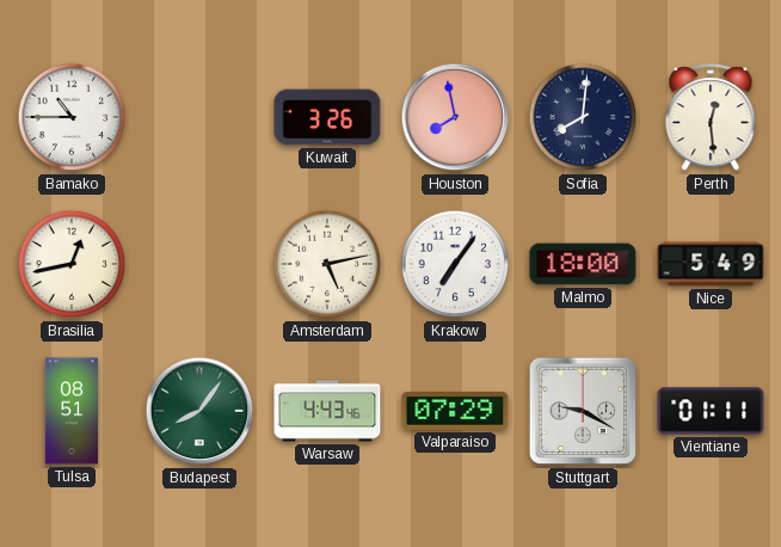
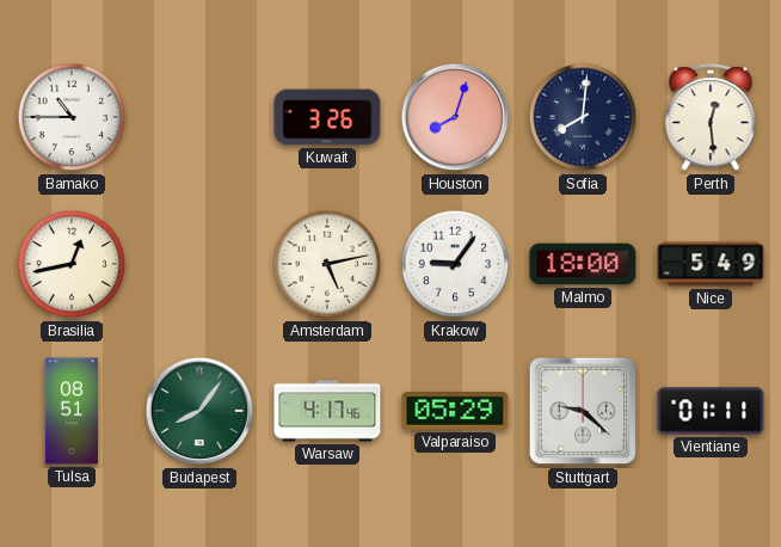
Houston: 7:58 -> 8:03
Krakow: 7:06 -> 9:06
Warsaw: 4:43 -> 4:17
Valparaiso: 07:29 -> 05:29
Stuttgart: 9:20 -> 9:22
